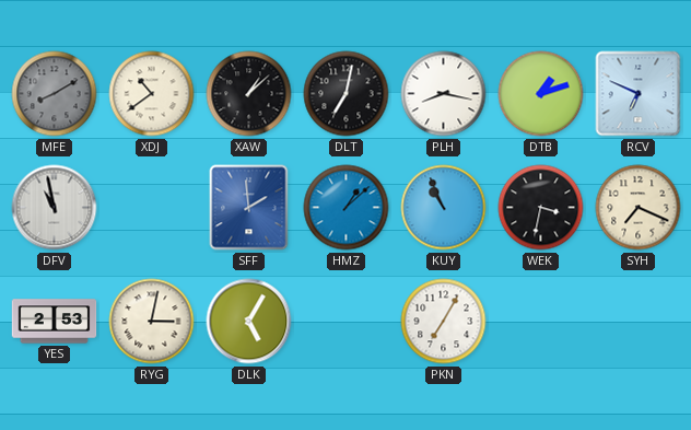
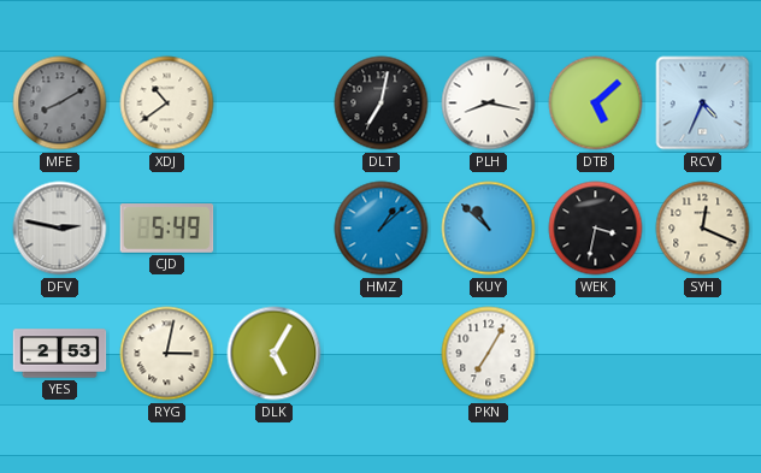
XAW: 1:08 -> none
DTB: 1:12 -> 5:08
RCV: 6:49 -> 4:34
DFV: 10:58 -> 2:47
CJD: none -> 5:49
SFF: 1:59 -> none
KUY: 10:56 -> 10:52
SYH: 7:19 -> 12:19
